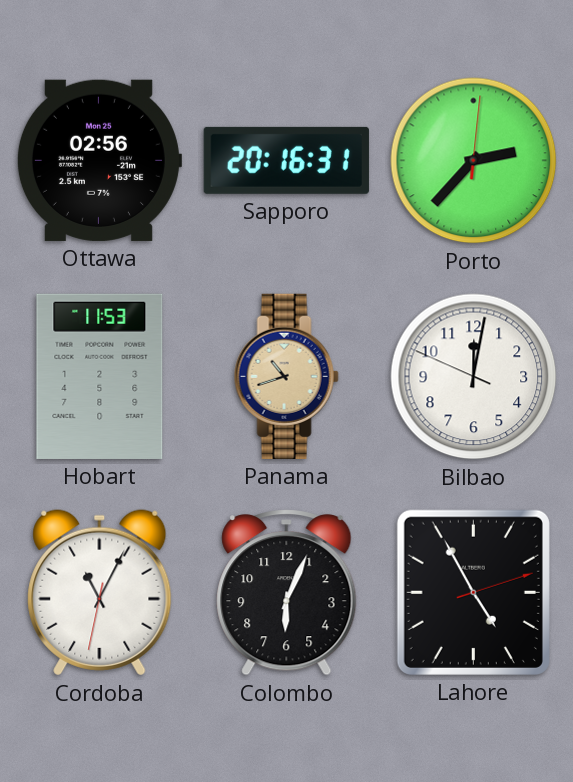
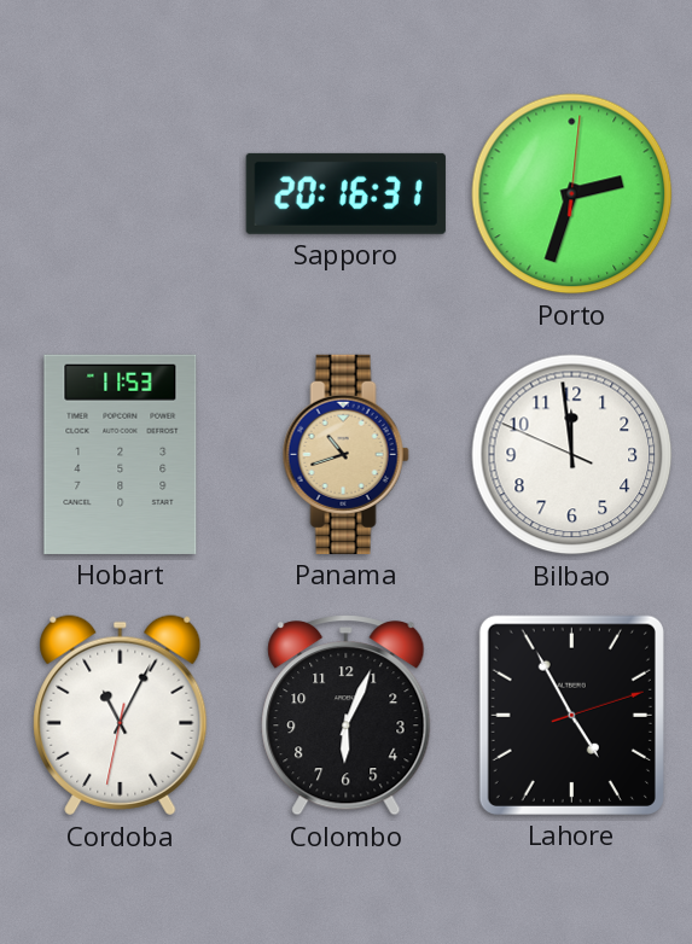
Ottawa: 02:56 -> none
Porto: 2:37 -> 2:33
Bilbao: 12:01 -> 11:58
